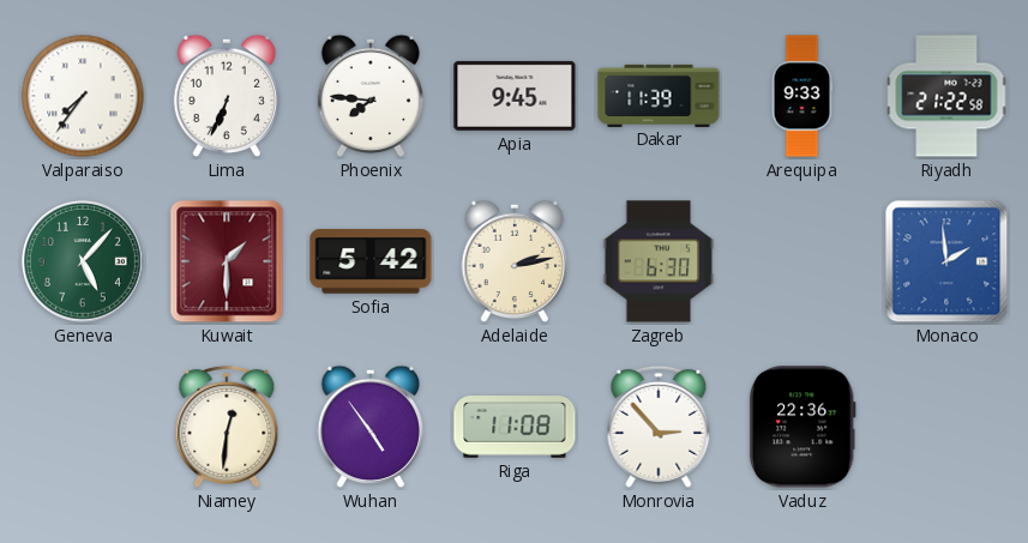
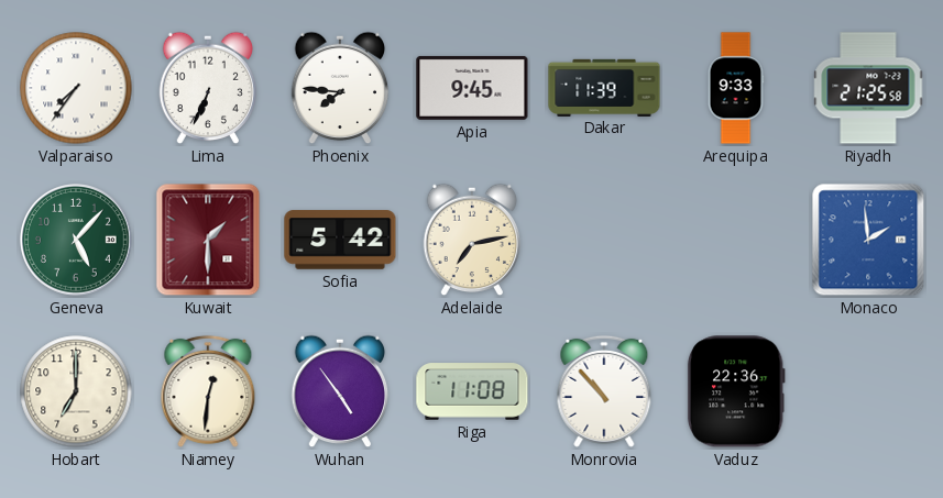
Riyadh: 21:22 -> 21:25
Adelaide: 2:13 -> 7:13
Zagreb: 6:30 -> none
Hobart: none -> 7:00
Monrovia: 2:53 -> 10:53
